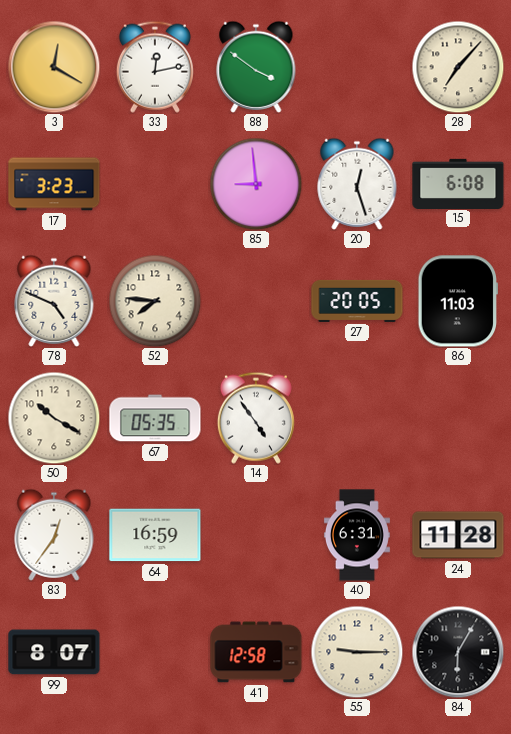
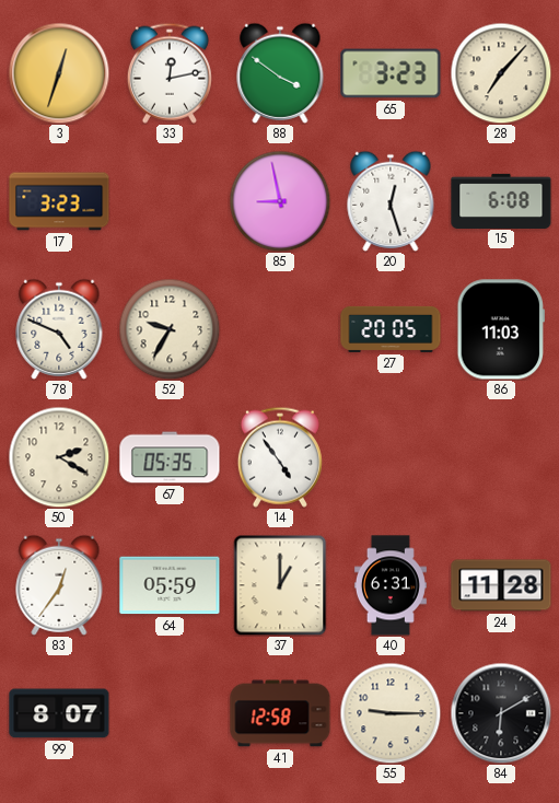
3: 12:20 -> 12:33
65: none -> 3:23
85: 8:59 -> 8:58
52: 7:46 -> 9:35
50: 10:20 -> 2:20
64: 16:59 -> 05:59
37: none -> 1:00
84: 6:05 -> 6:10
